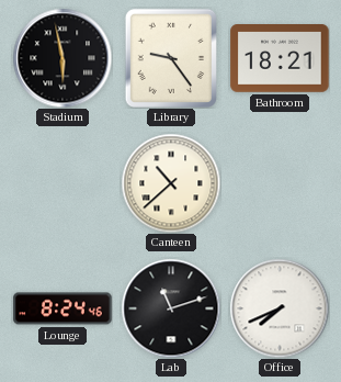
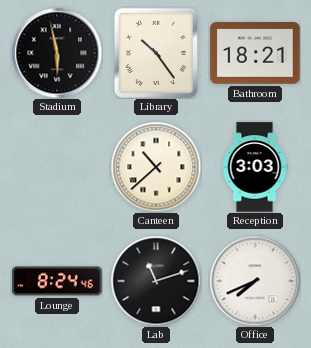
Library: 9:24 -> 10:24
Reception: none -> 3:03
